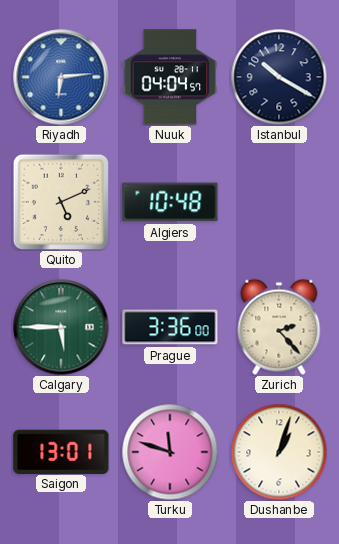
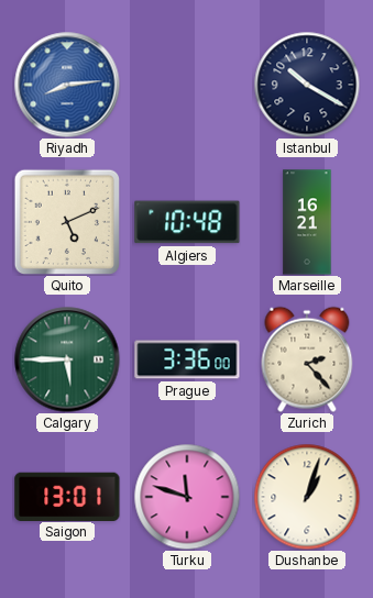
Riyadh: 6:14 -> 8:14
Nuuk: 04:04 -> none
Marseille: none -> 16:21
